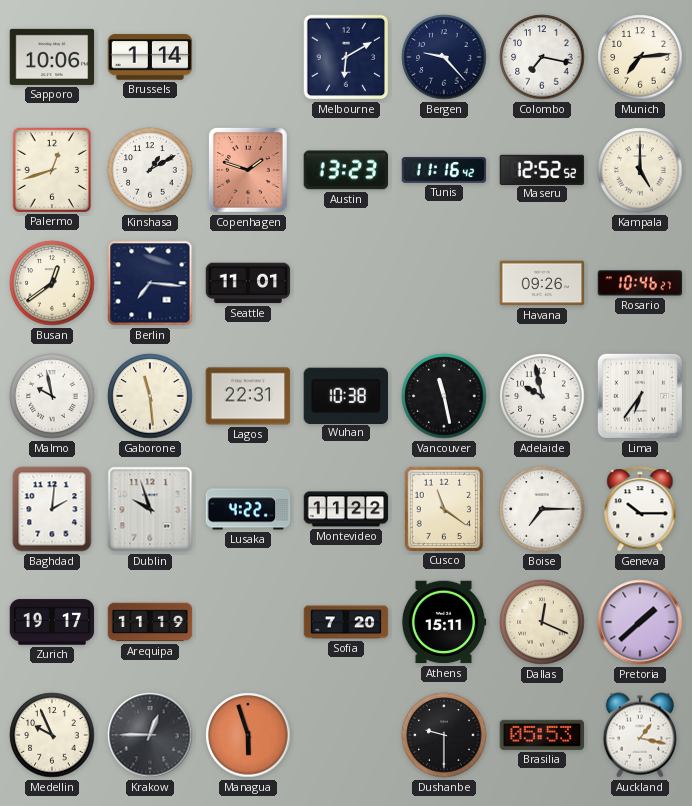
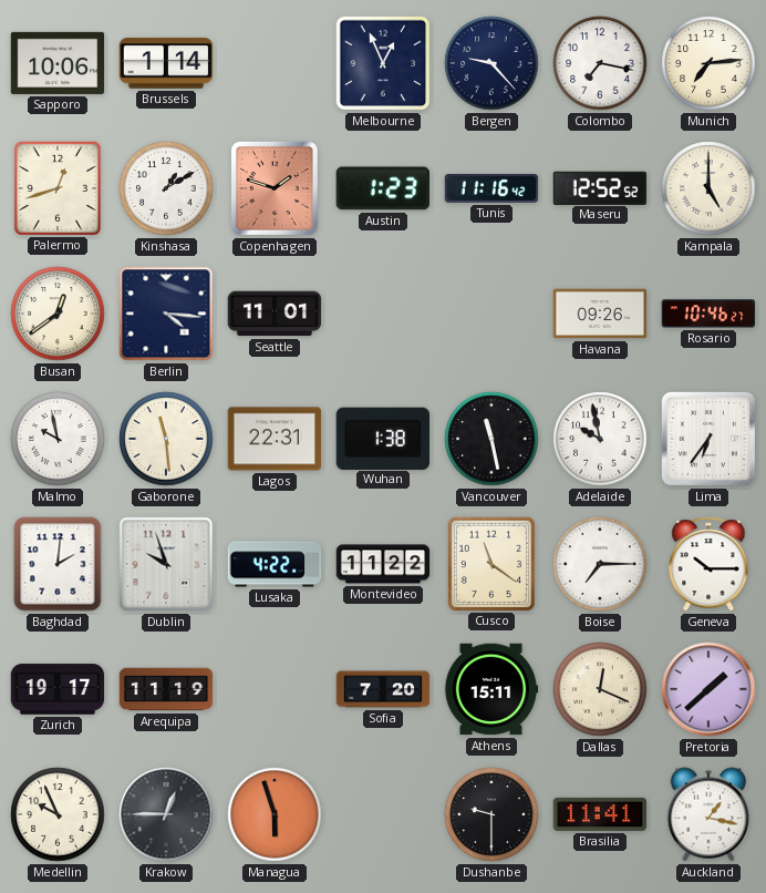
Melbourne: 6:10 -> 12:56
Austin: 13:23 -> 1:23
Berlin: 7:16 -> 4:16
Wuhan: 10:38 -> 1:38
Brasilia: 05:53 -> 11:41
